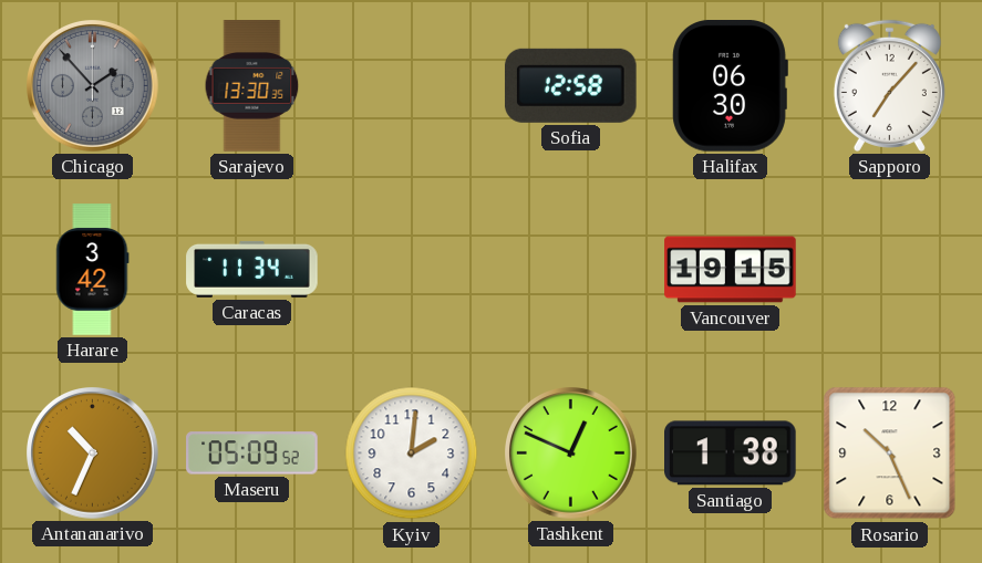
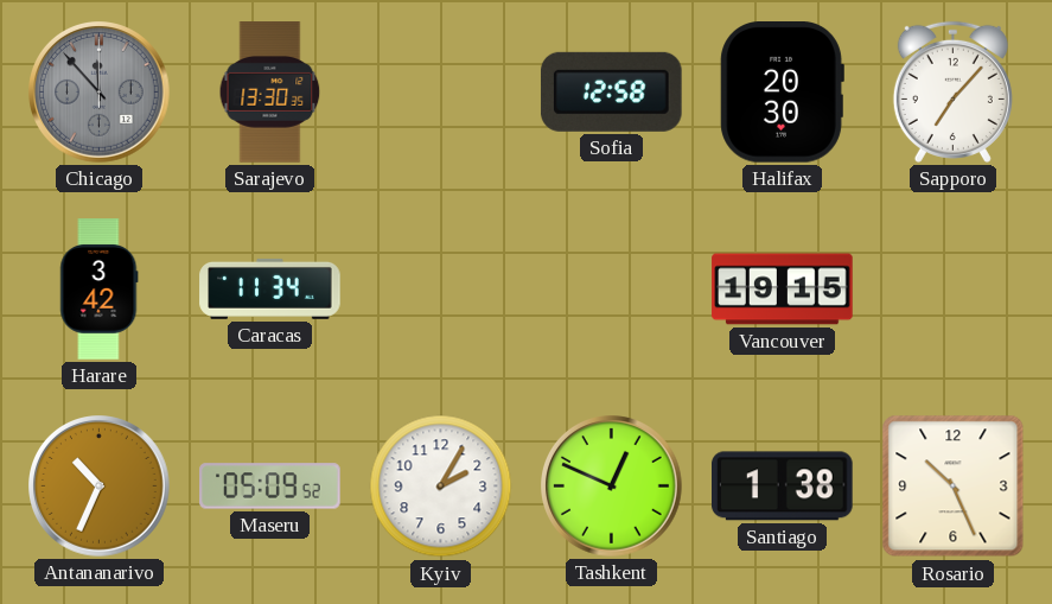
Chicago: 1:53 -> 11:53
Halifax: 06:30 -> 20:30
Kyiv: 2:01 -> 2:05
